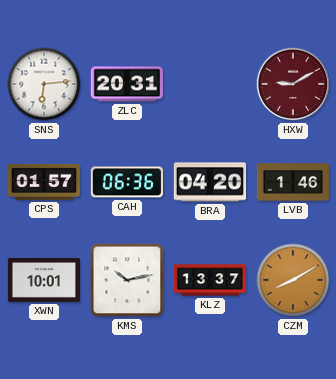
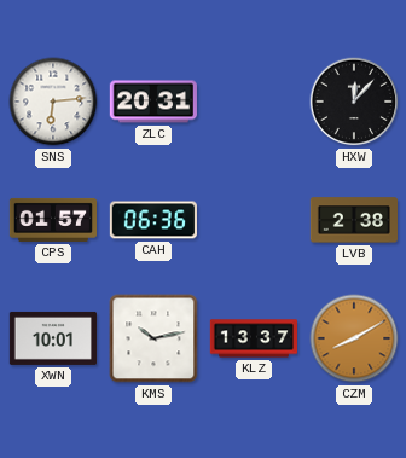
HXW: 9:10 -> 12:07
HXW dial: burgundy -> black
BRA: 04:20 -> none
LVB: 1:46 -> 2:38
